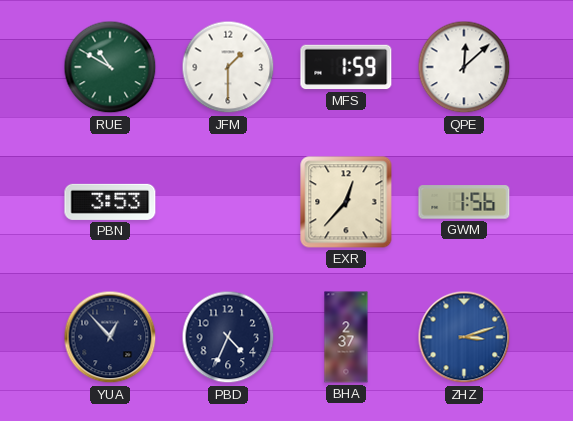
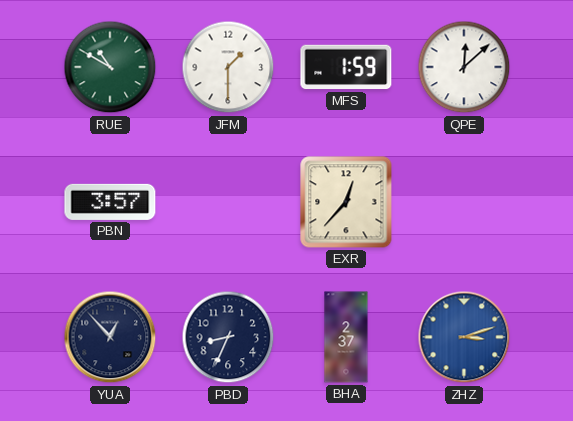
PBN: 3:53 -> 3:57
GWM: 1:56 -> none
PBD: 4:34 -> 8:34
